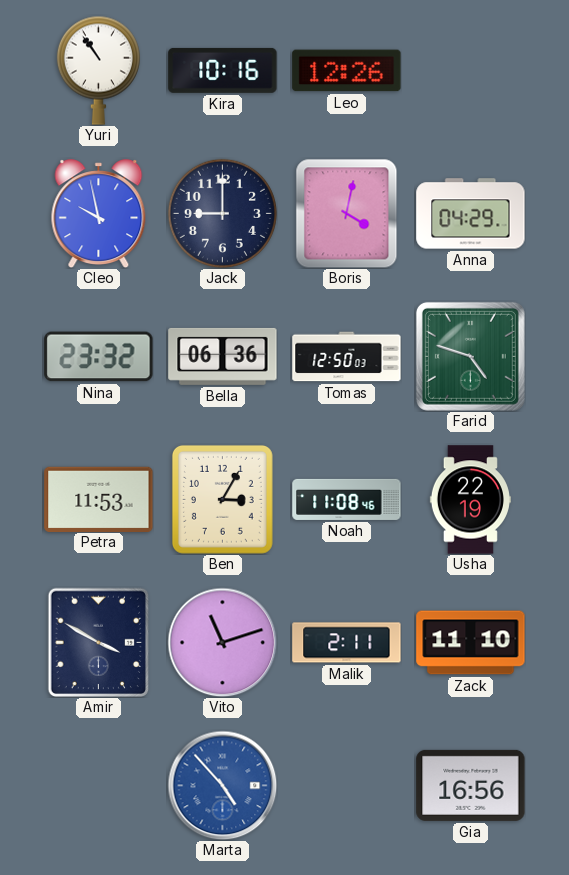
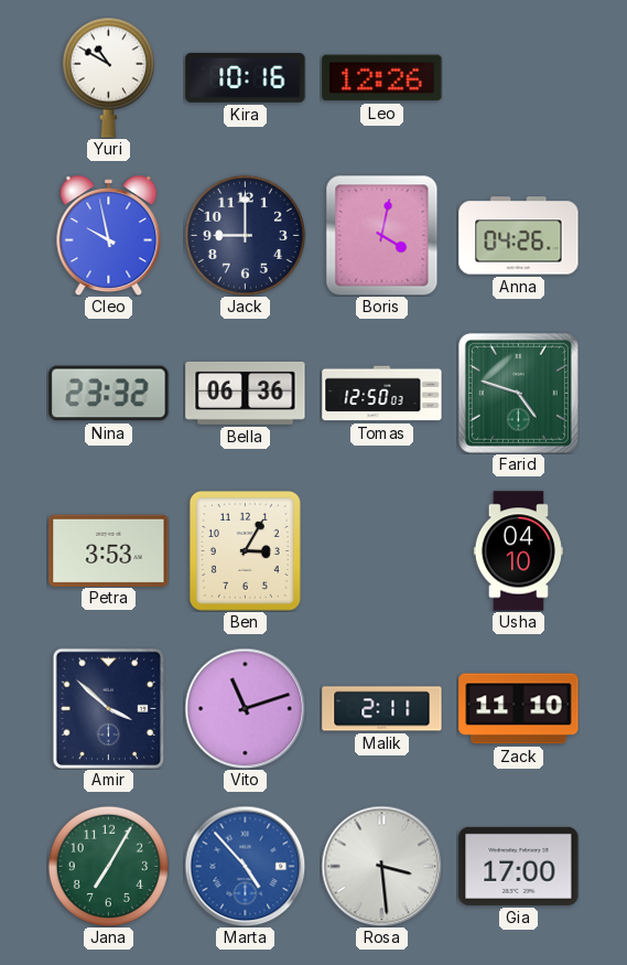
Yuri: 10:54 -> 10:50
Anna: 04:29 -> 04:26
Petra: 11:53 -> 3:53
Noah: 11:08 -> none
Usha: 22:19 -> 04:10
Amir: 3:50 -> 3:52
Jana: none -> 7:05
Rosa: none -> 3:29
Gia: 16:56 -> 17:00
